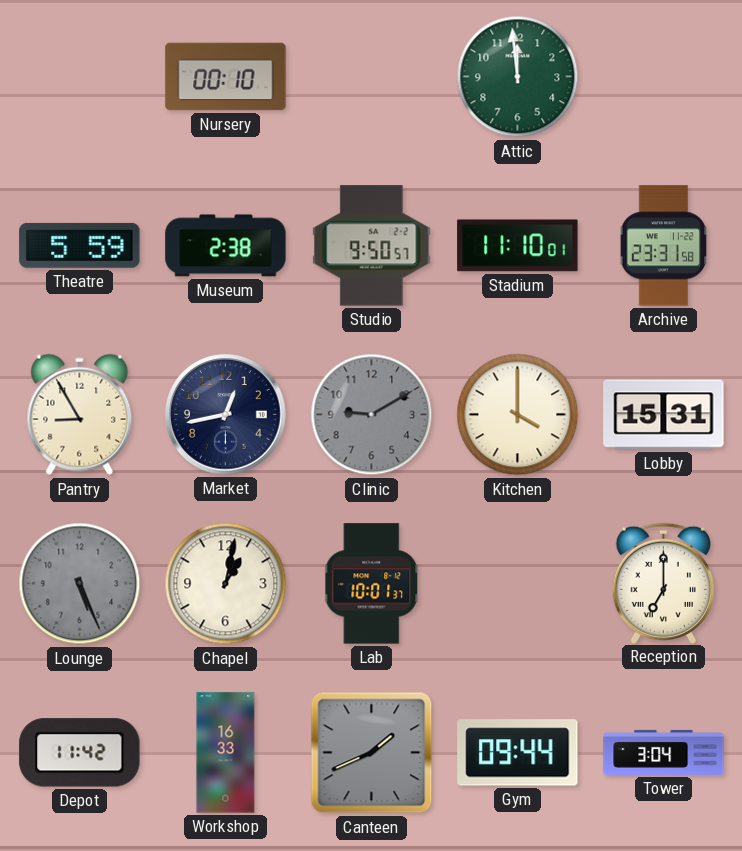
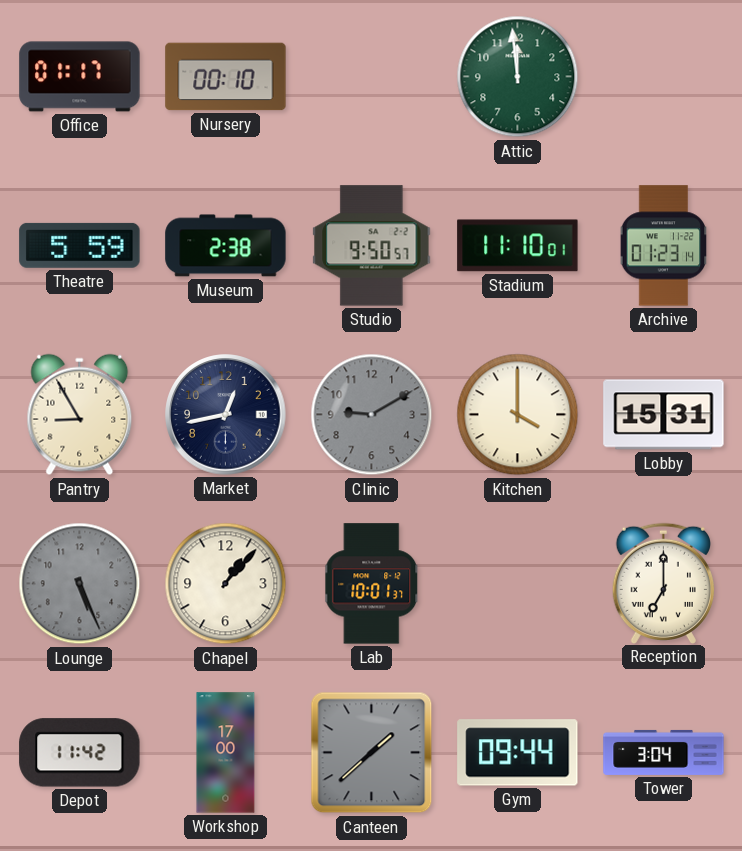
Office: none -> 01:17
Archive: 23:31 -> 01:23
Chapel: 1:02 -> 1:07
Workshop: 16:33 -> 17:00
Canteen: 1:41 -> 1:38
